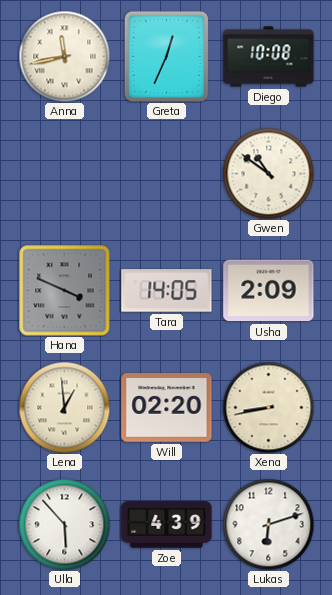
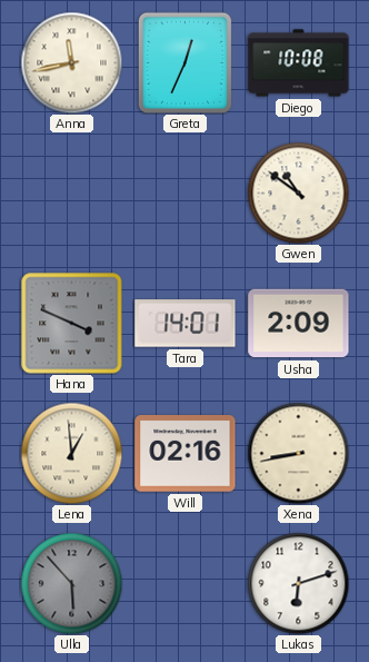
Tara: 14:05 -> 14:01
Will: 02:20 -> 02:16
Ulla dial: white -> grey
Zoe: 4:39 -> none
